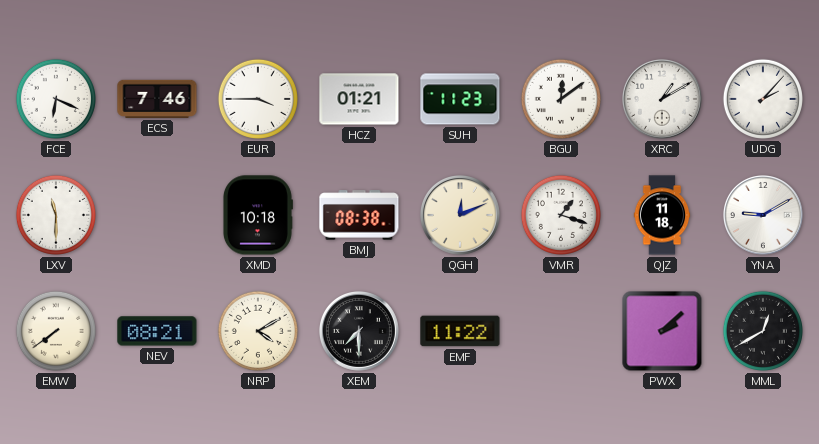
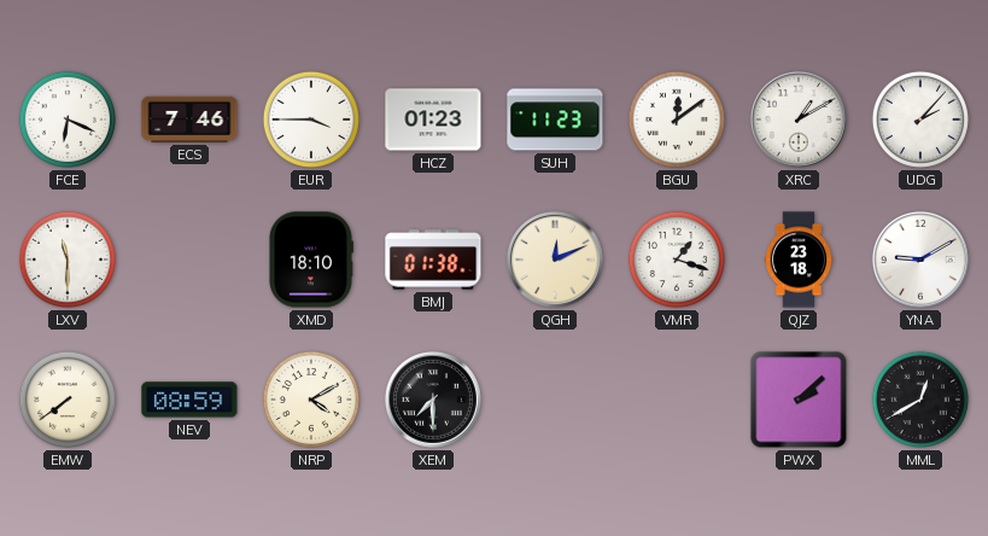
HCZ: 01:21 -> 01:23
XMD: 10:18 -> 18:10
BMJ: 08:38 -> 01:38
QJZ: 11:18 -> 23:18
NEV: 08:21 -> 08:59
EMF: 11:22 -> none
